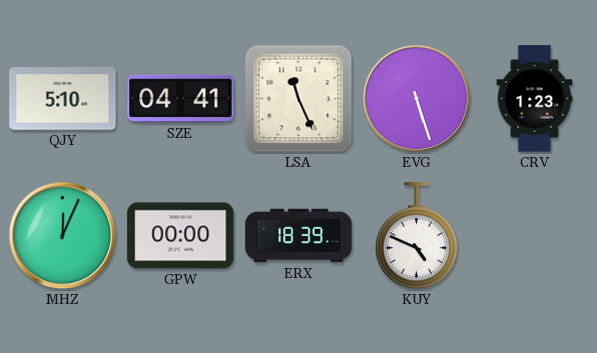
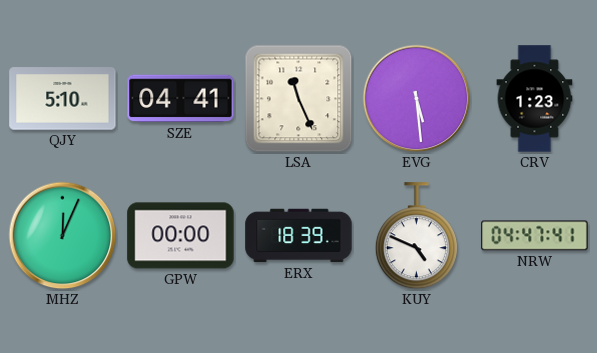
EVG: 5:27 -> 5:29
NRW: none -> 04:47
